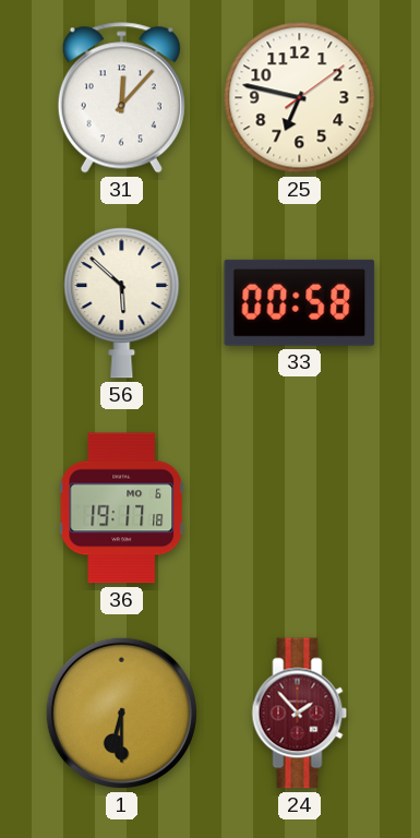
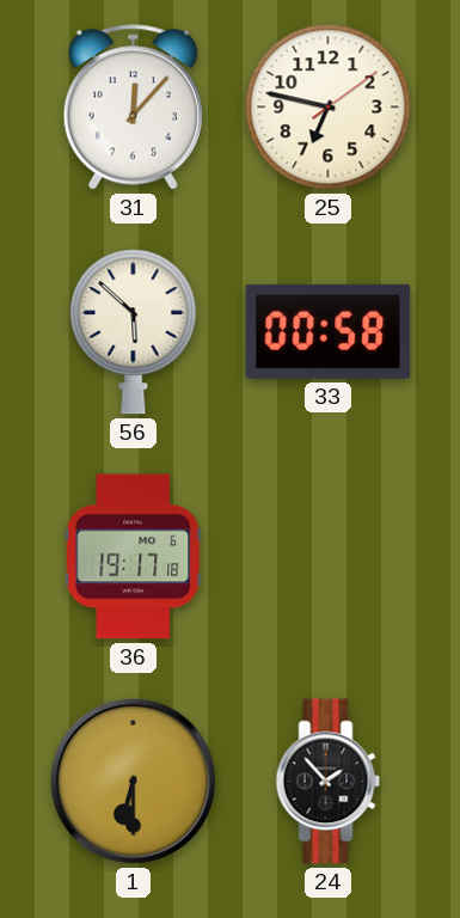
24 dial: burgundy -> black
